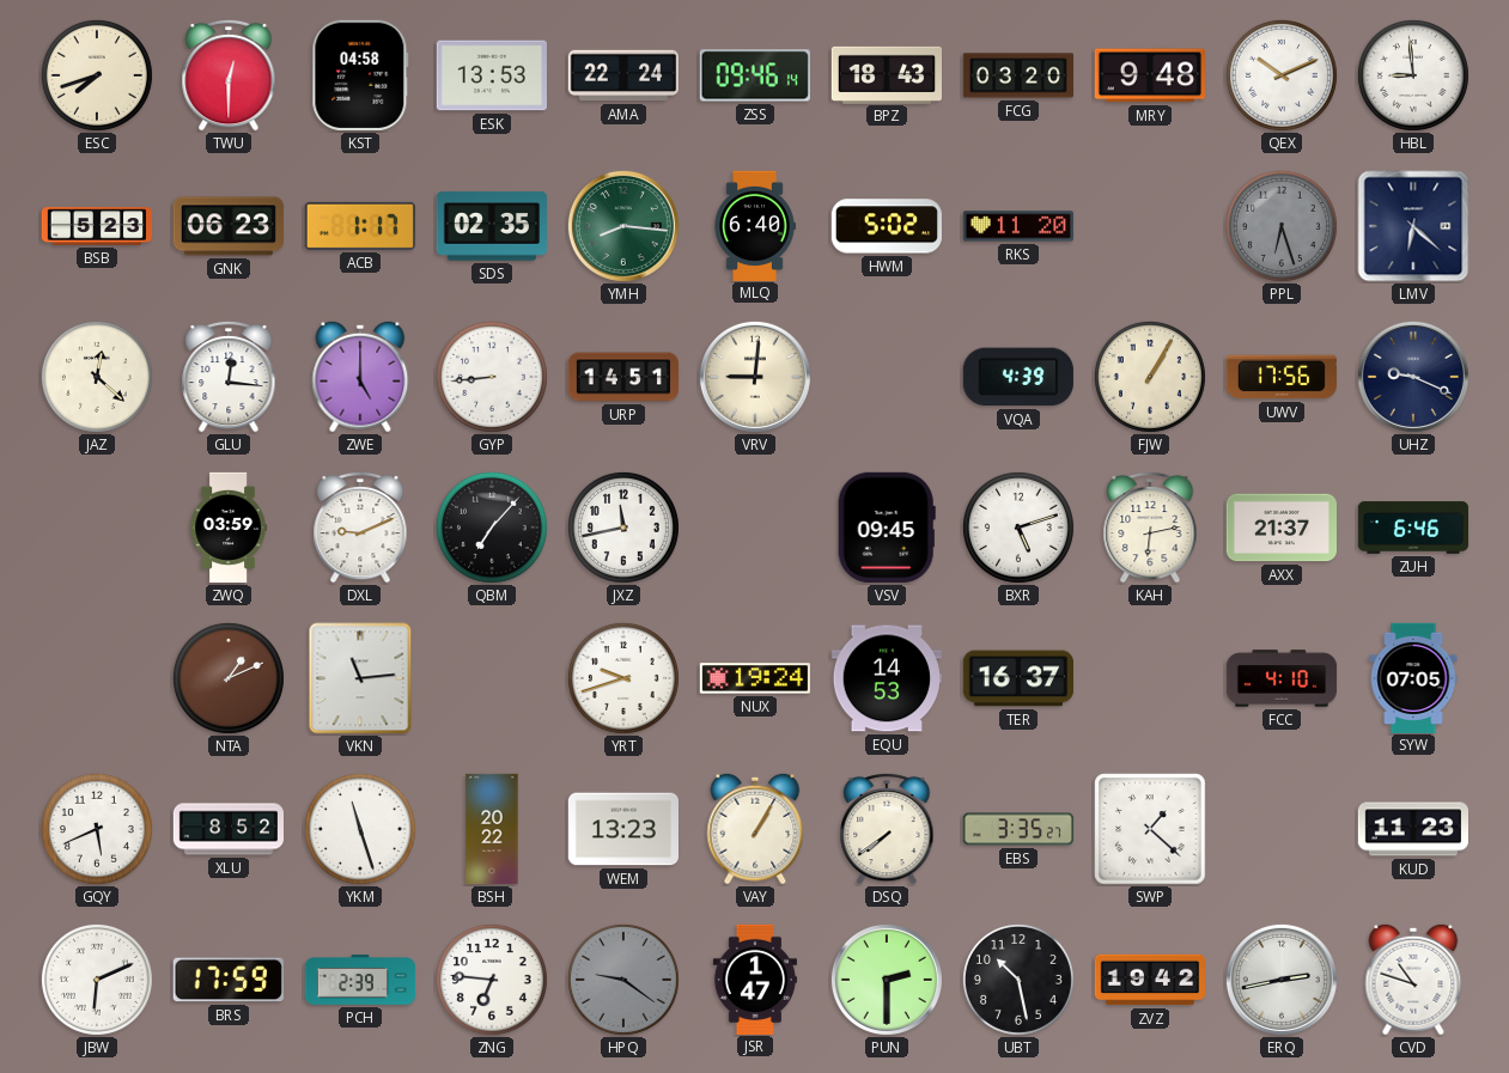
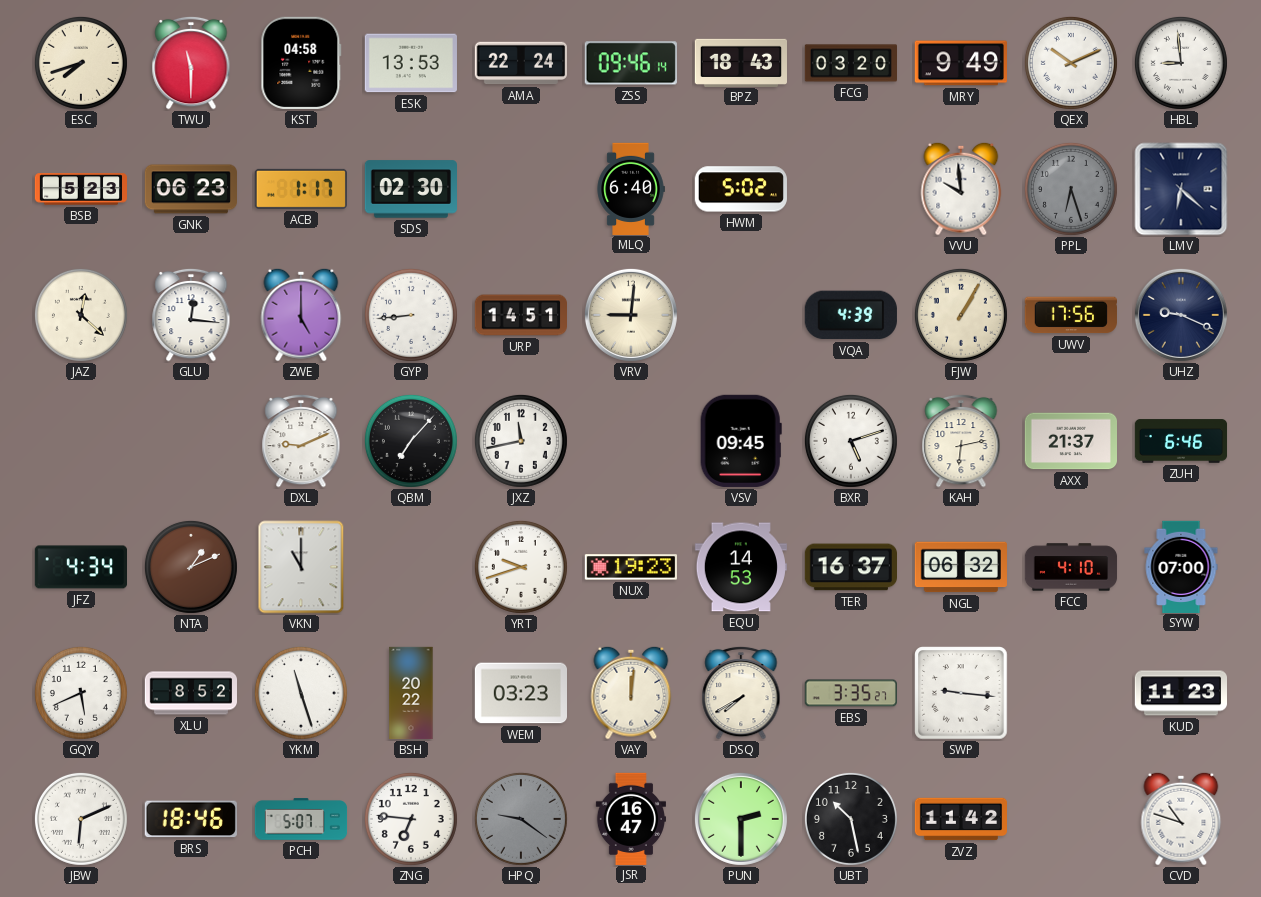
TWU: 12:30 -> 11:30
MRY: 9:48 -> 9:49
SDS: 02:35 -> 02:30
YMH: 8:16 -> none
RKS: 11:20 -> none
VVU: none -> 9:59
ZWQ: 03:59 -> none
JFZ: none -> 4:34
VKN: 11:14 -> 11:00
NUX: 19:24 -> 19:23
NGL: none -> 06:32
SYW: 07:05 -> 07:00
WEM: 13:23 -> 03:23
VAY: 1:05 -> 12:01
DSQ: 7:39 -> 7:40
SWP: 1:22 -> 9:16
BRS: 17:59 -> 18:46
PCH: 2:39 -> 5:07
JSR: 1:47 -> 16:47
ZVZ: 19:42 -> 11:42
ERQ: 2:43 -> none
